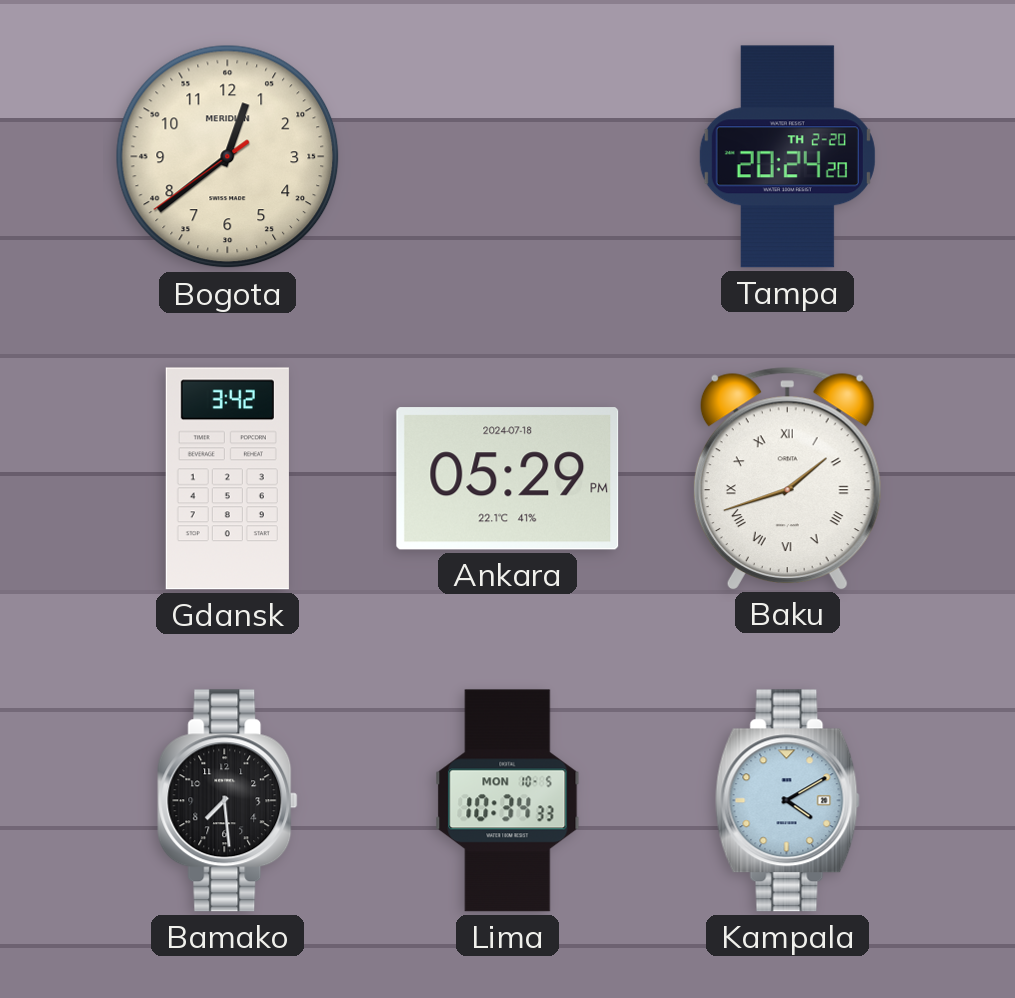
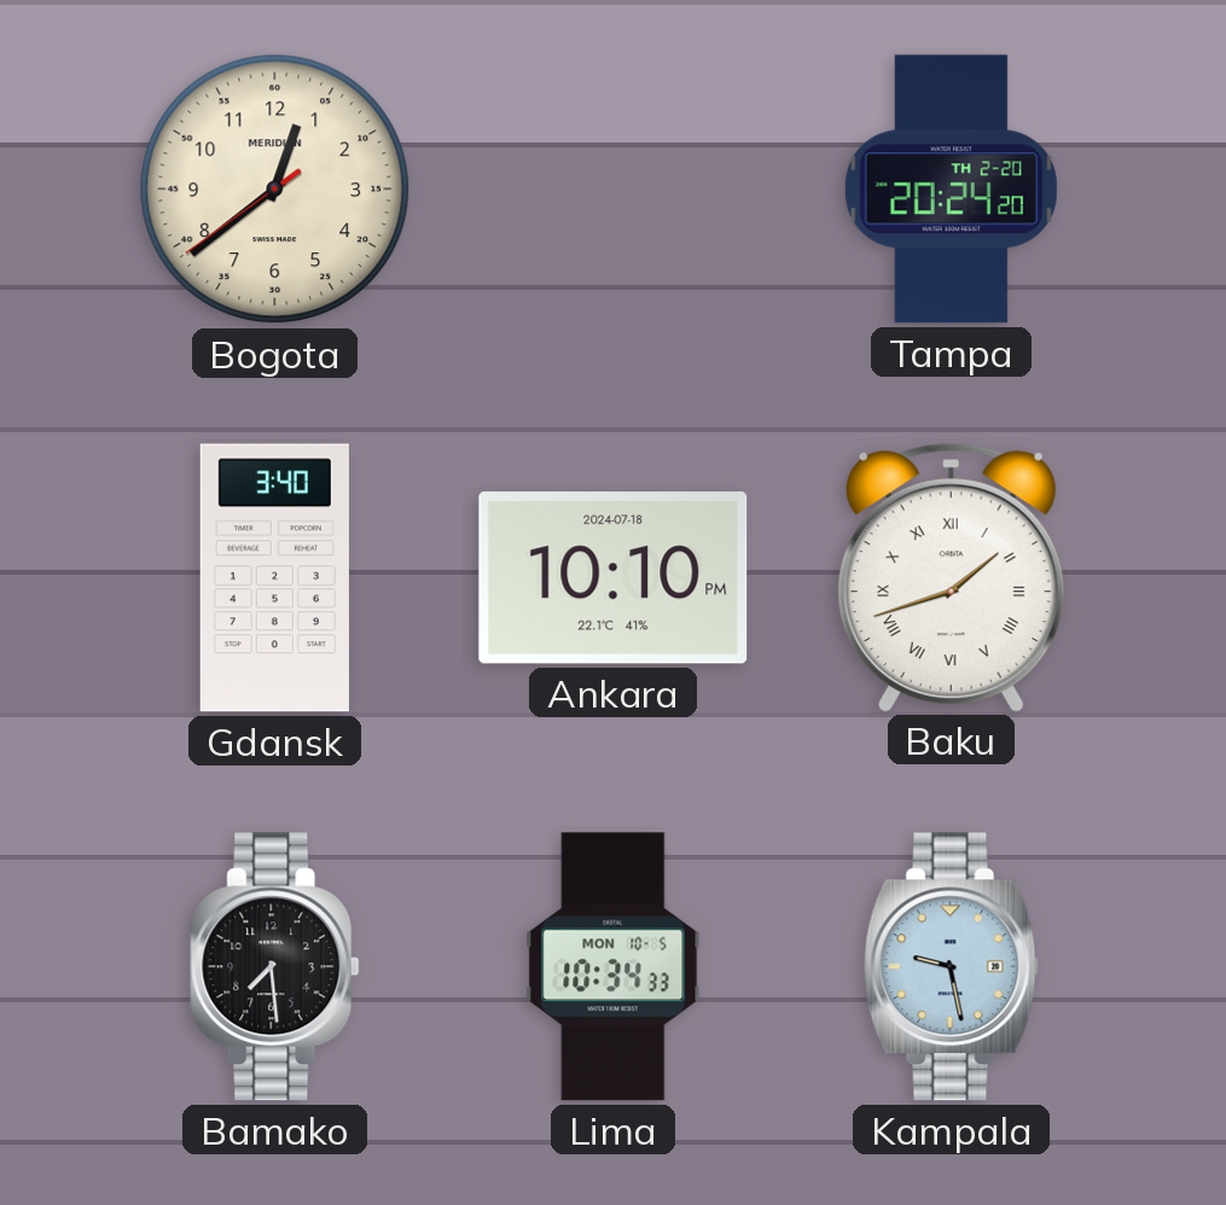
Gdansk: 3:42 -> 3:40
Ankara: 05:29 -> 10:10
Kampala: 4:10 -> 9:28
